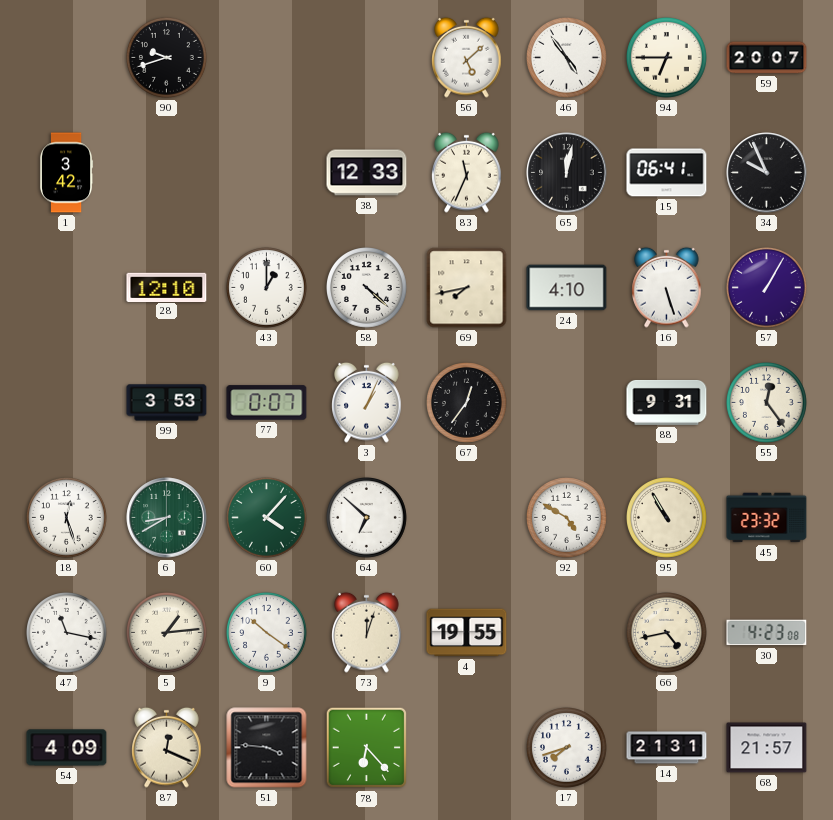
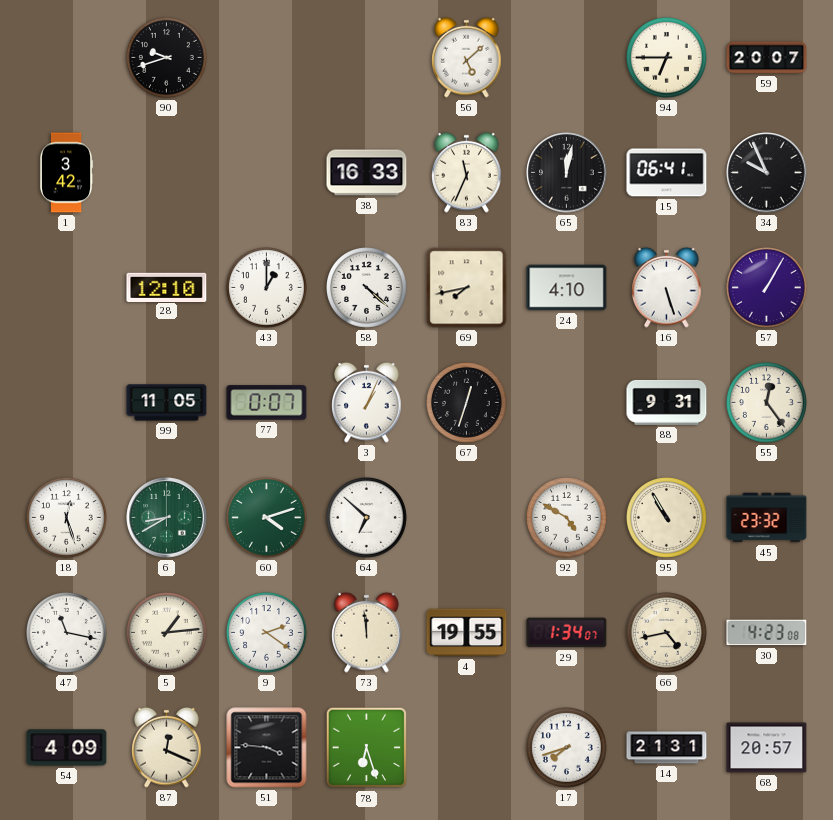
46: 4:54 -> none
38: 12:33 -> 16:33
99: 3:53 -> 11:05
67: 12:36 -> 12:33
60: 4:07 -> 4:12
9: 10:21 -> 2:21
73: 12:03 -> 11:59
29: none -> 1:34
78: 6:23 -> 6:27
68: 21:57 -> 20:57
